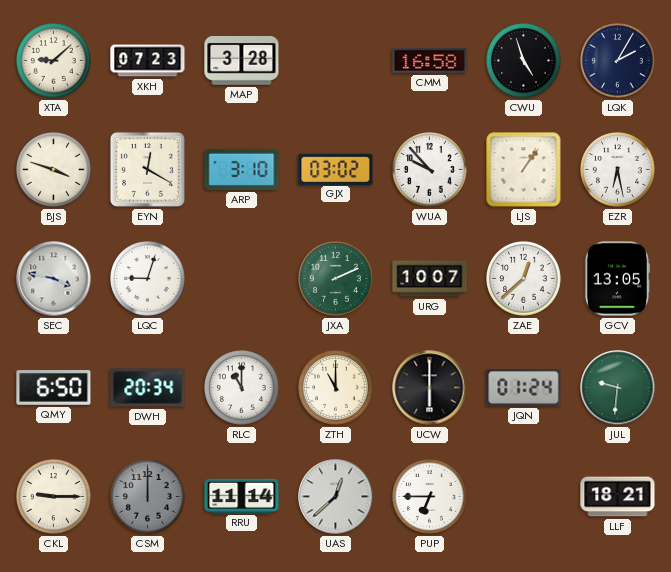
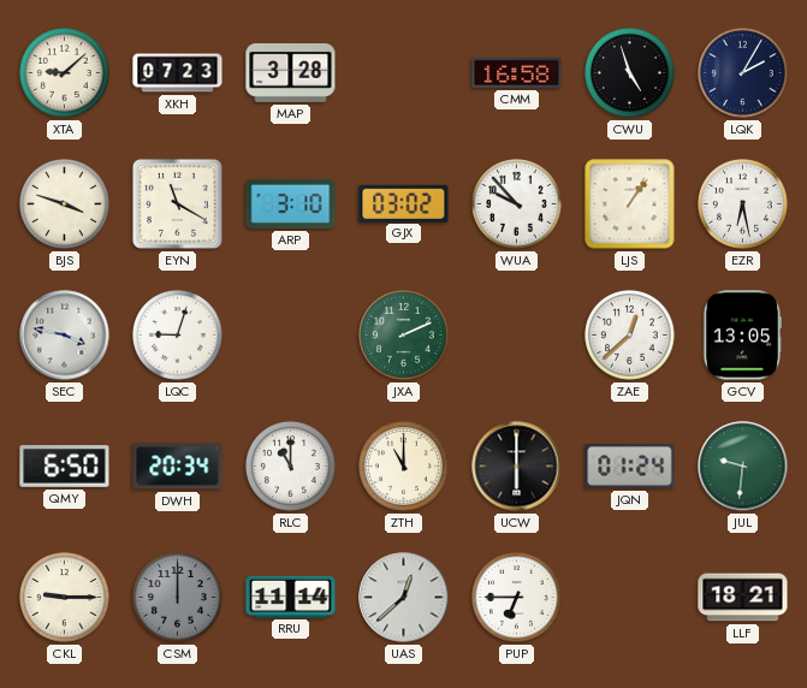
EYN: 12:20 -> 11:20
URG: 10:07 -> none
